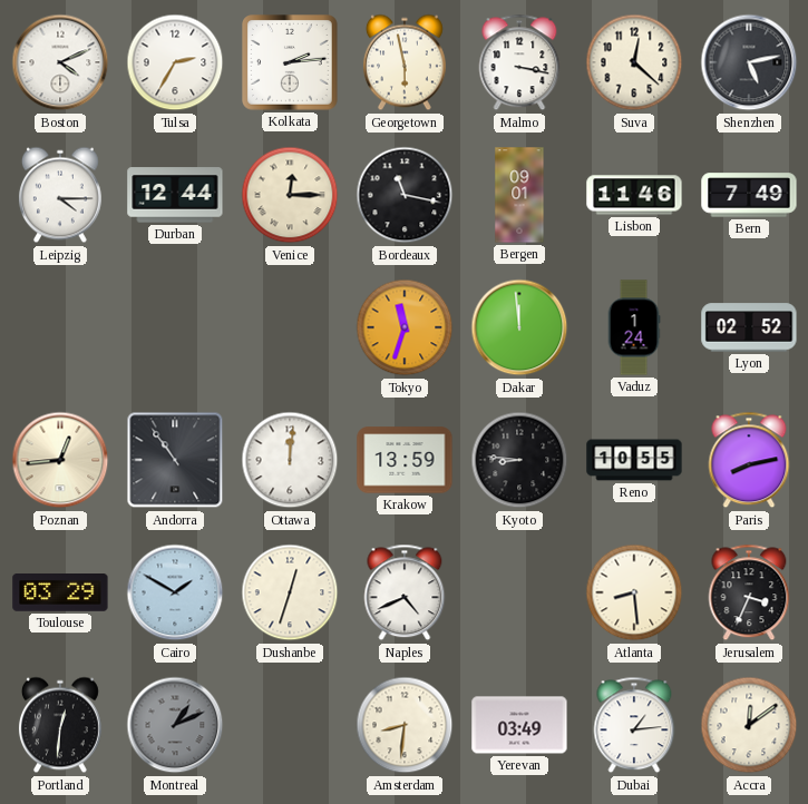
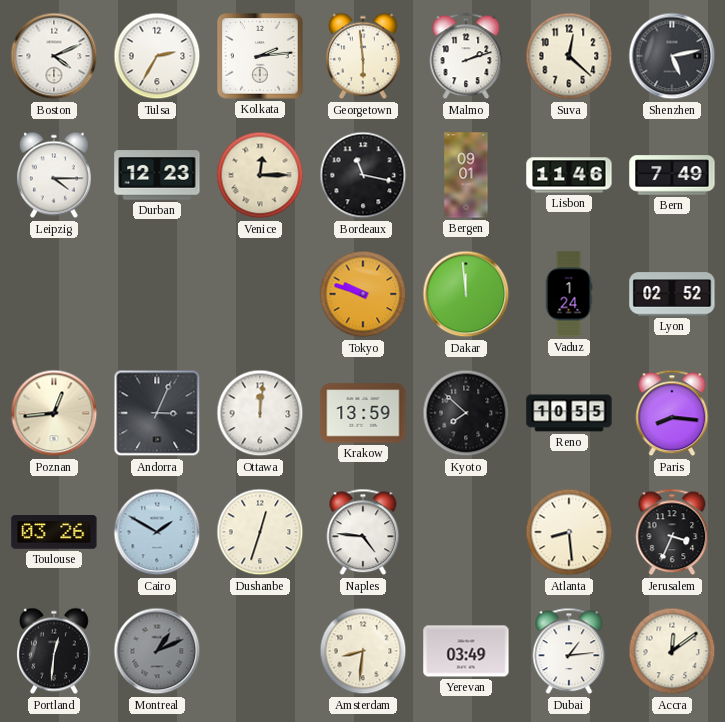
Georgetown: 5:58 -> 5:59
Malmo: 3:17 -> 2:12
Durban: 12:44 -> 12:23
Tokyo: 11:33 -> 9:48
Andorra: 10:54 -> 3:04
Kyoto: 8:46 -> 7:52
Paris: 8:13 -> 8:16
Toulouse: 03:29 -> 03:26
Naples: 4:41 -> 4:46
